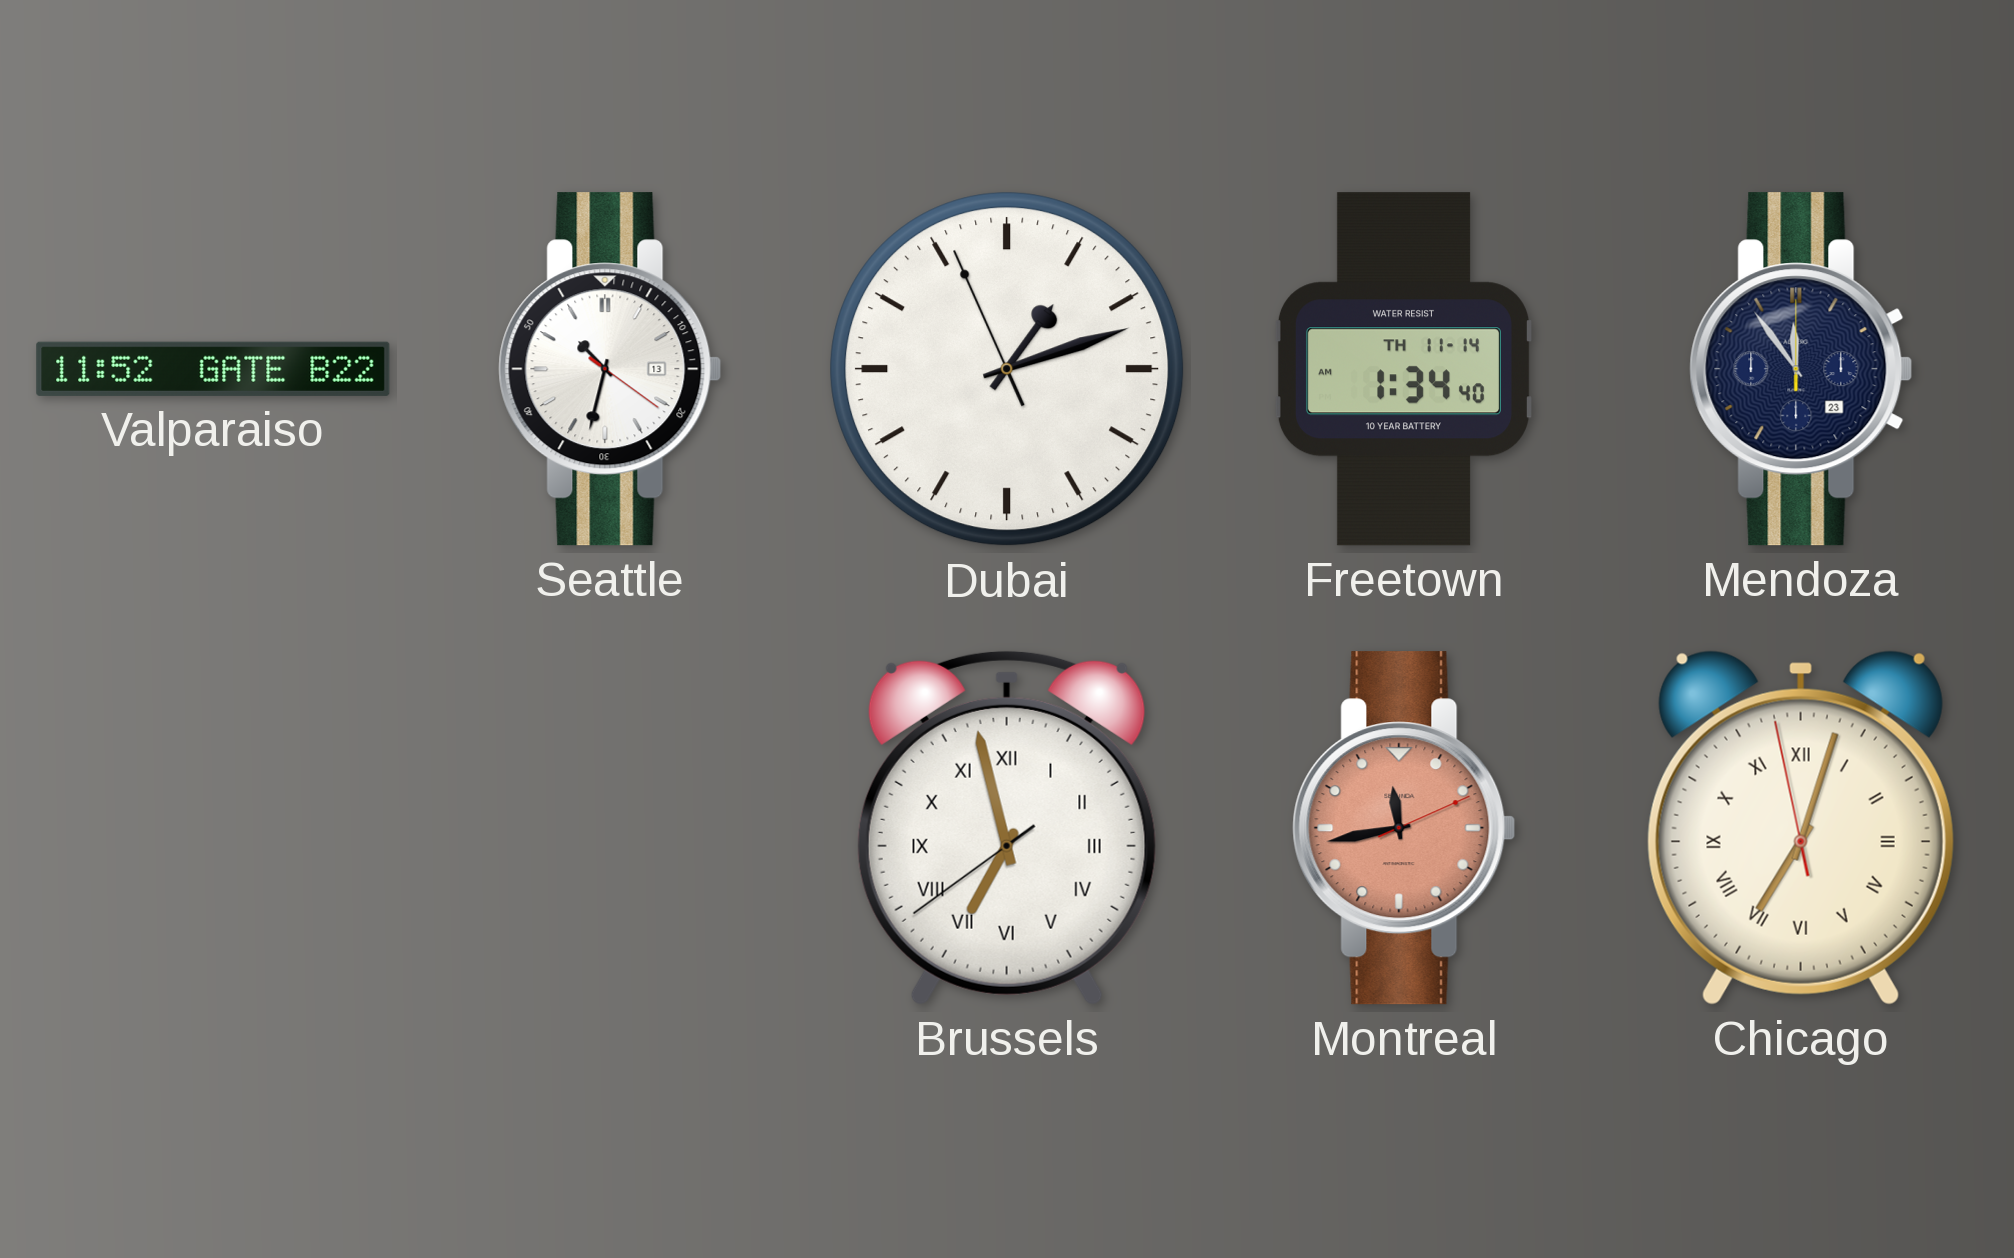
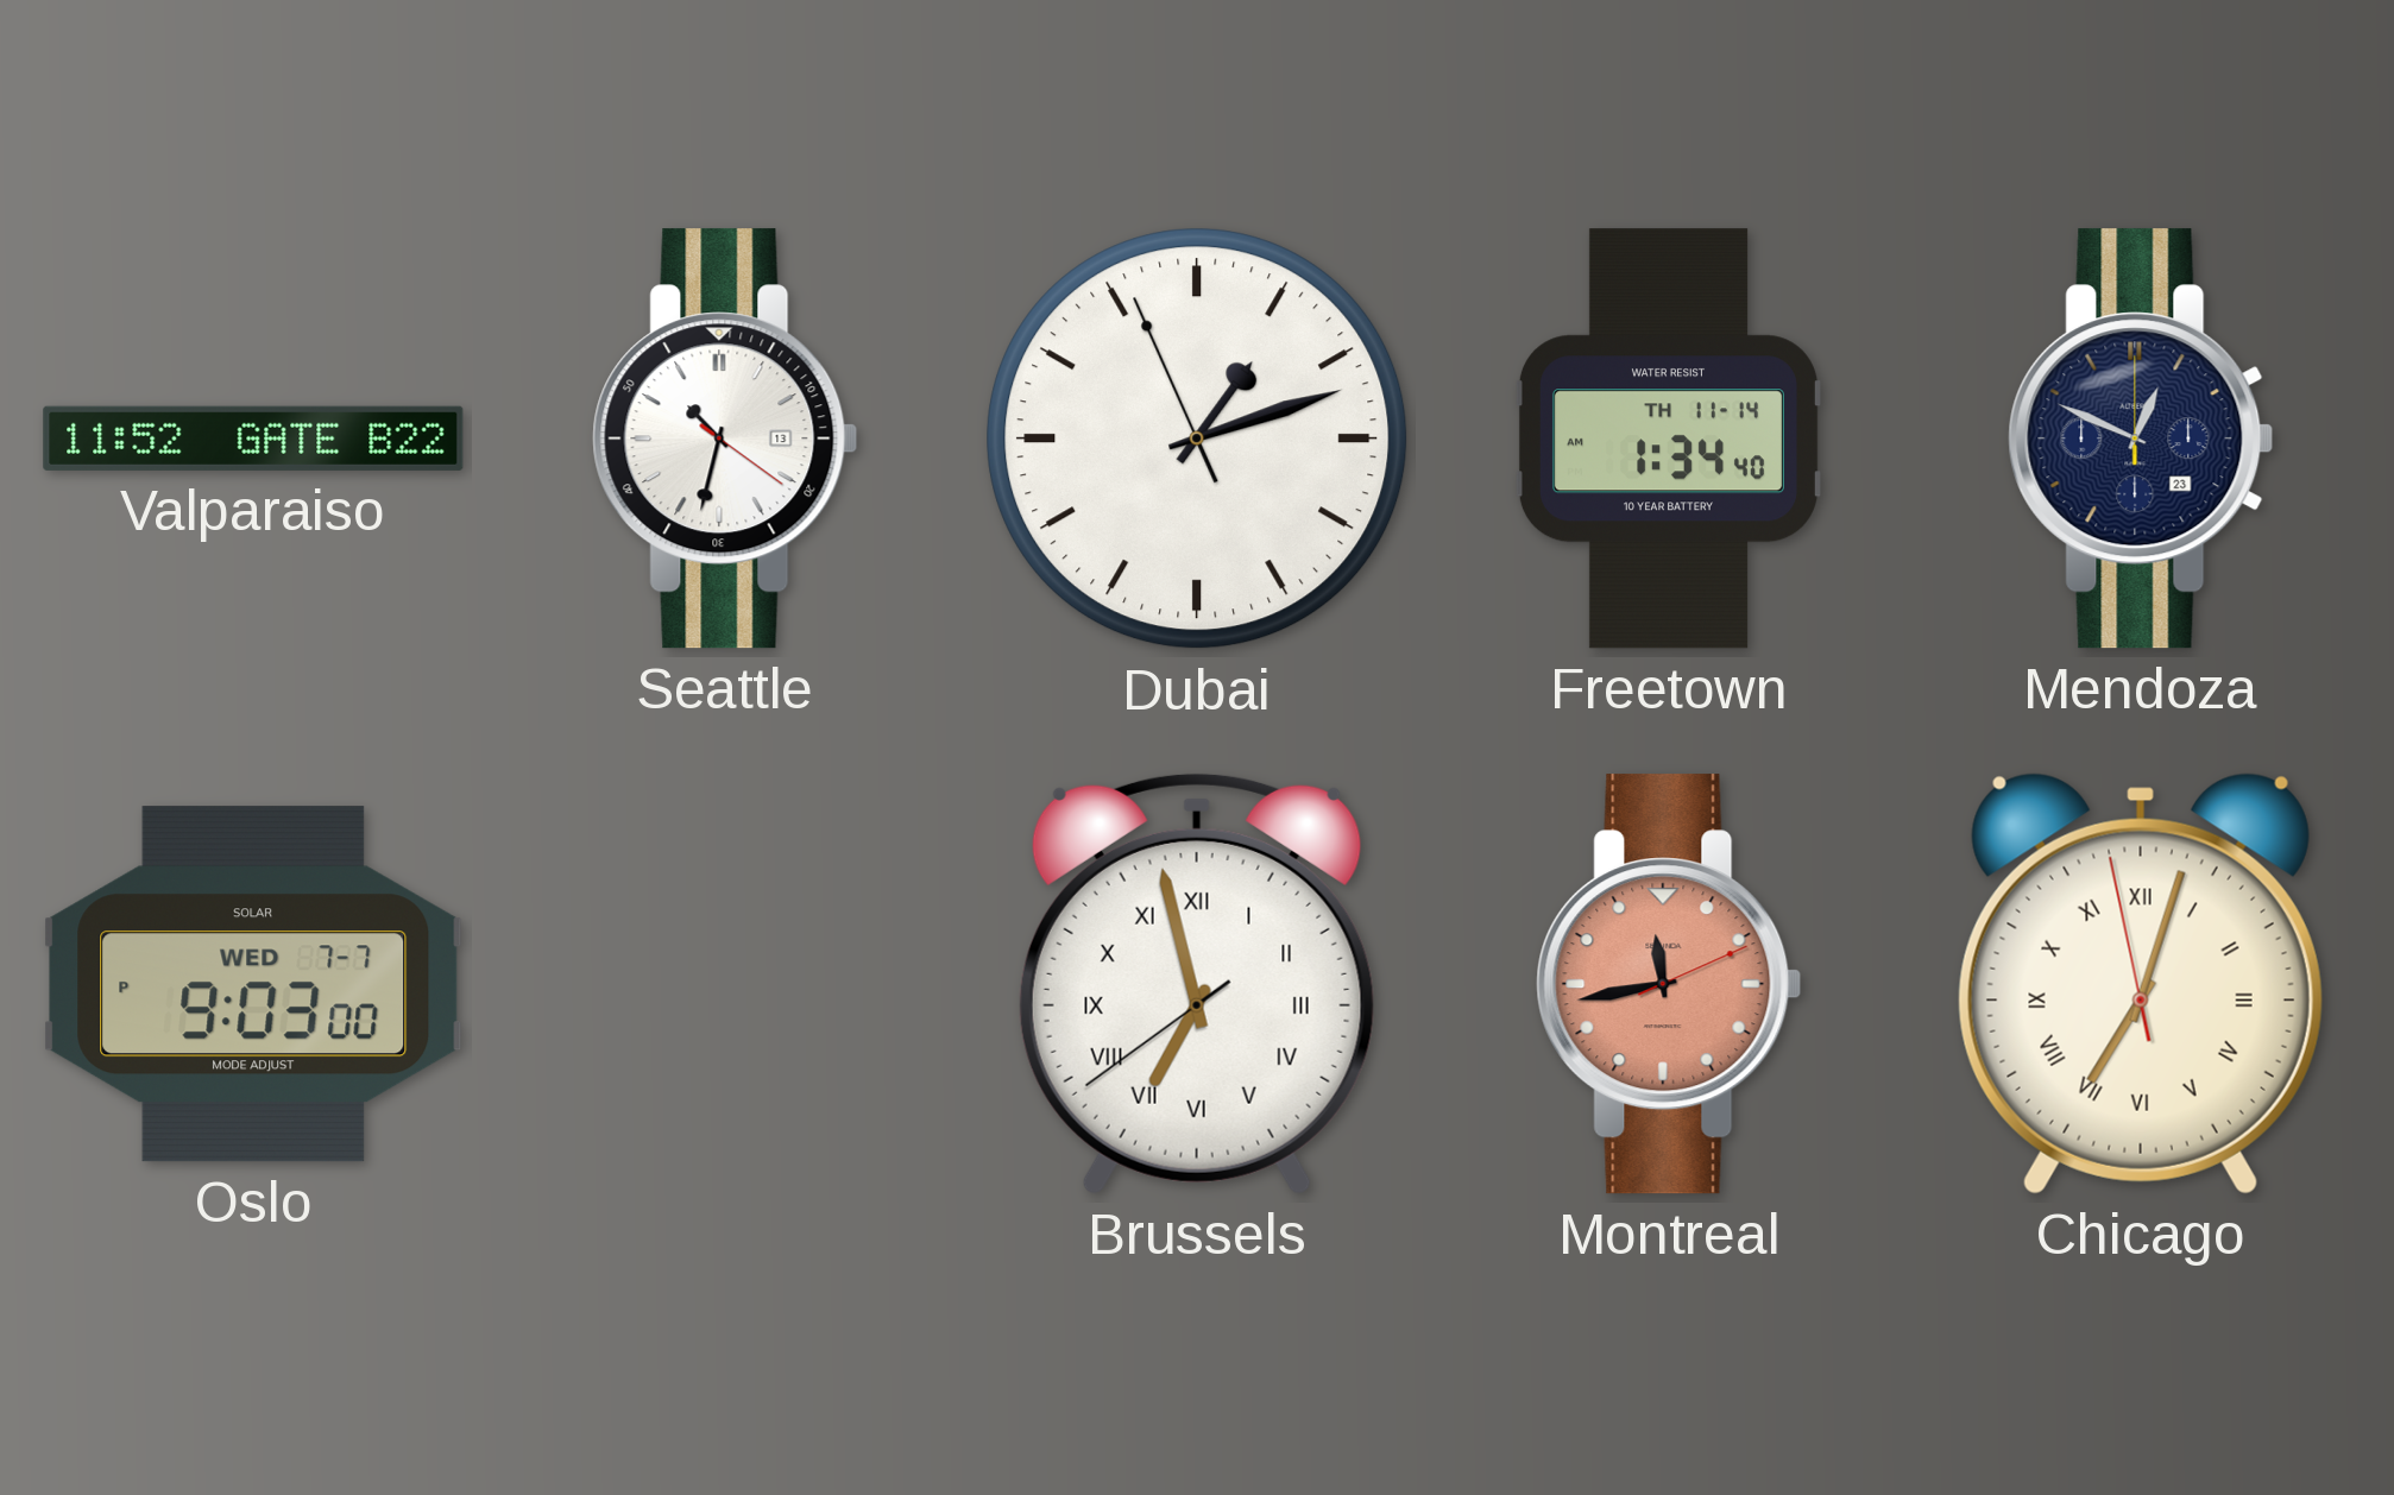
Mendoza: 11:54 -> 12:49
Oslo: none -> 9:03
